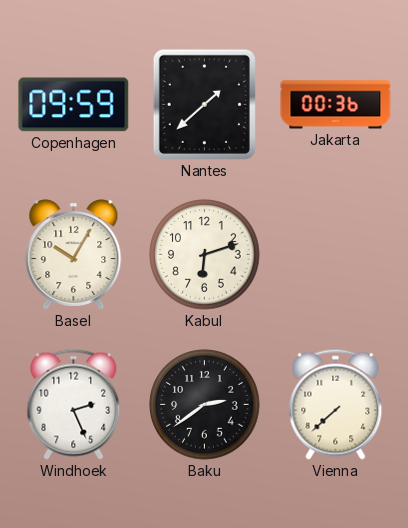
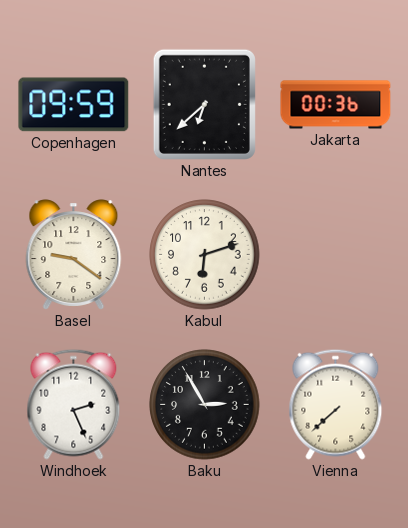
Nantes: 1:38 -> 6:38
Basel: 10:05 -> 9:21
Baku: 2:39 -> 2:55
